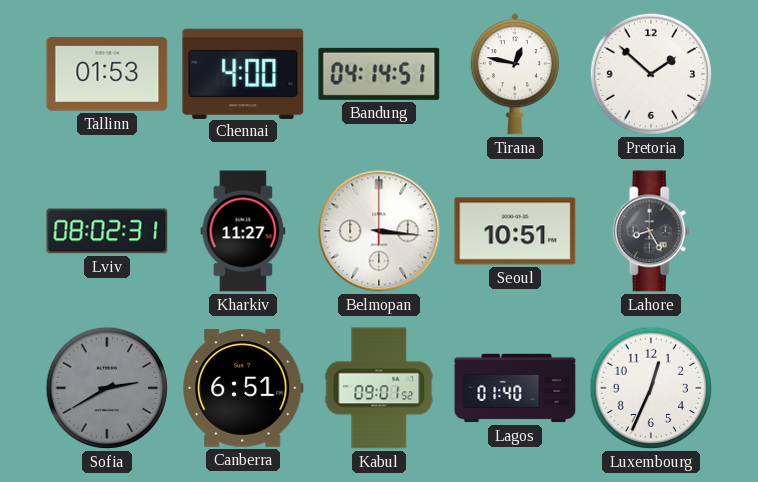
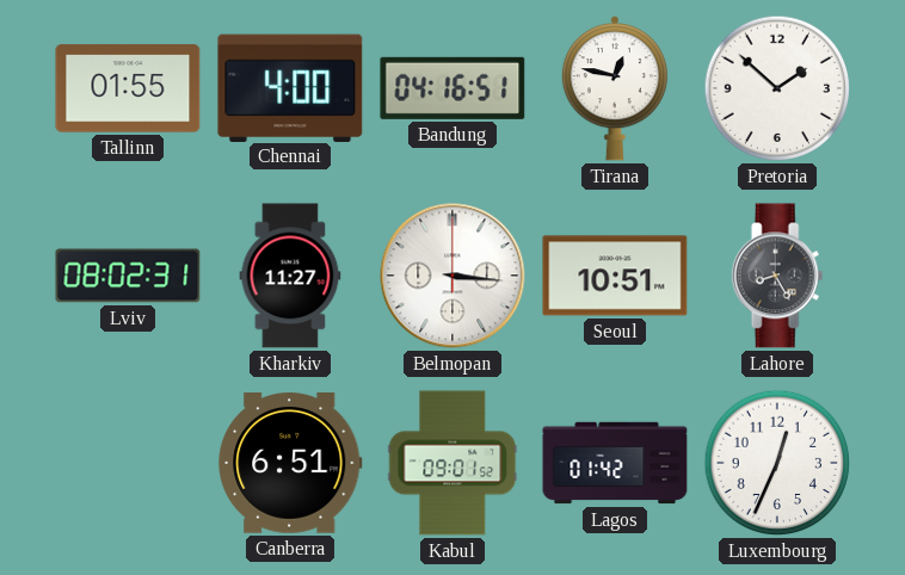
Tallinn: 01:53 -> 01:55
Bandung: 04:14 -> 04:16
Sofia: 2:40 -> none
Lagos: 01:40 -> 01:42
